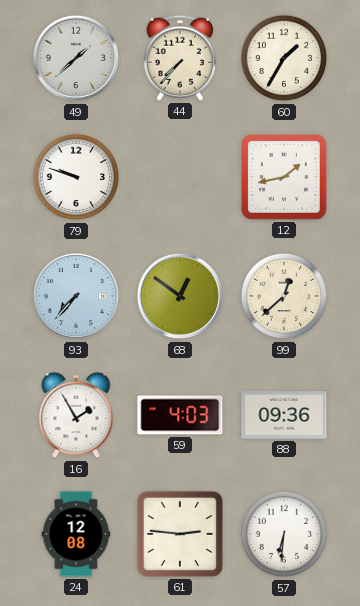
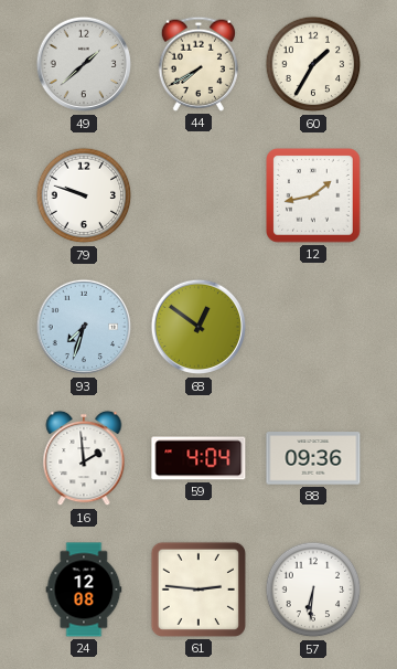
44: 7:37 -> 7:40
93: 7:37 -> 7:33
99: 12:38 -> none
16: 1:55 -> 1:59
59: 4:03 -> 4:04
